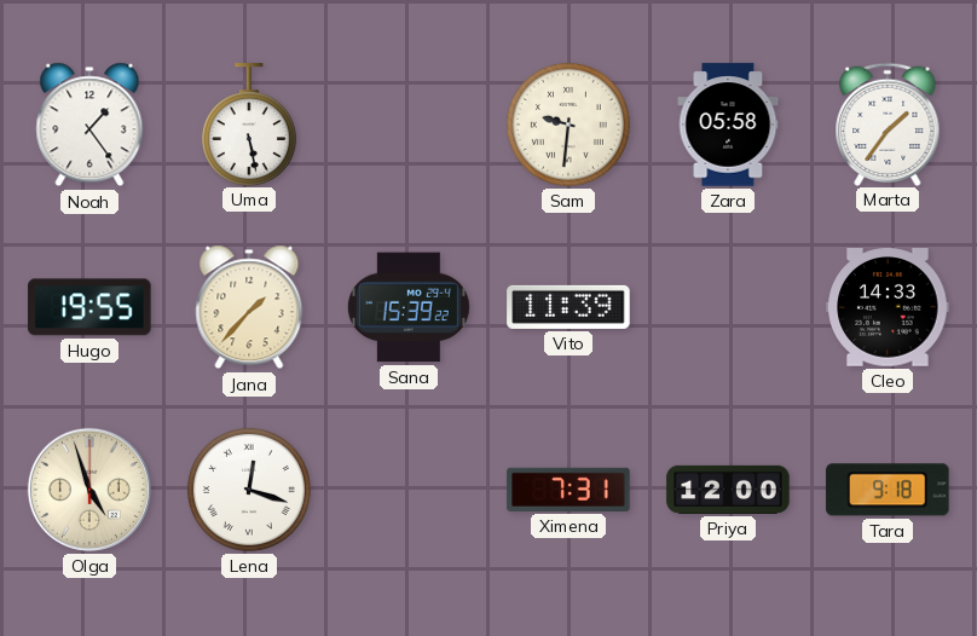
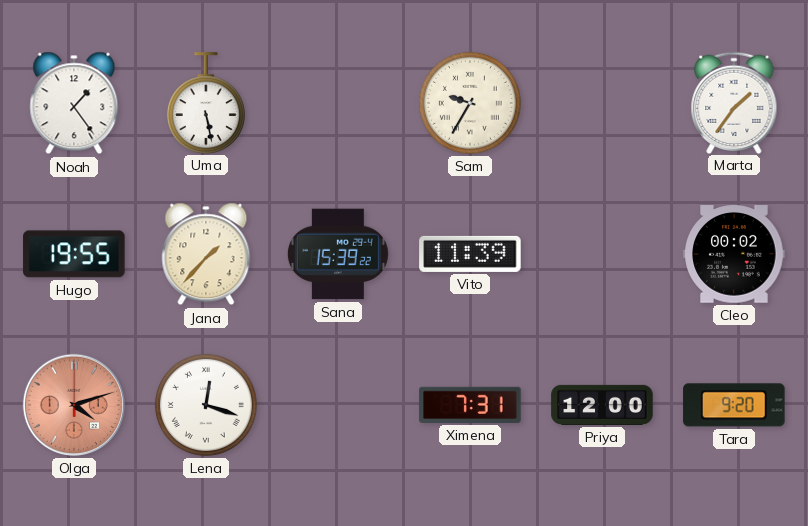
Sam: 9:31 -> 9:35
Zara: 05:58 -> none
Cleo: 14:33 -> 00:02
Olga: 4:57 -> 4:12
Olga dial: cream -> salmon
Tara: 9:18 -> 9:20
